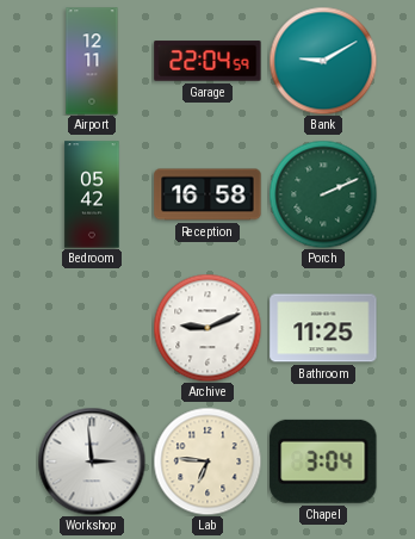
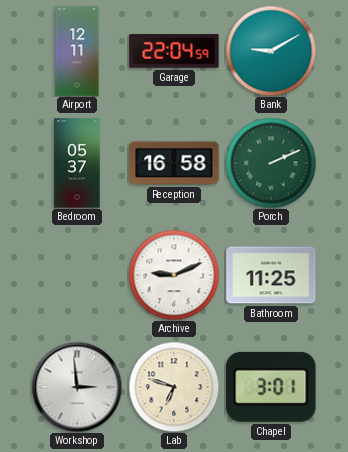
Bedroom: 05:42 -> 05:37
Lab: 6:46 -> 6:48
Chapel: 3:04 -> 3:01
